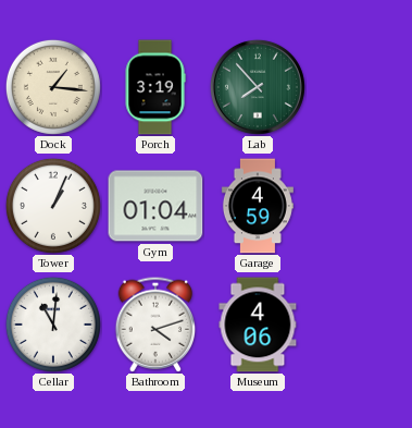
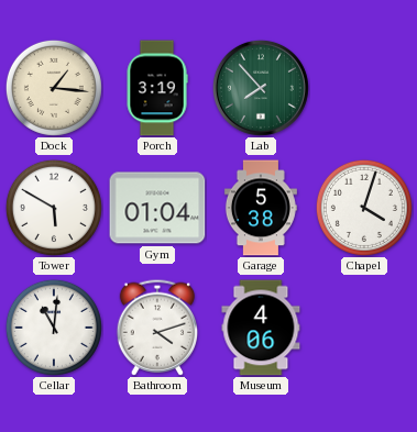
Tower: 1:04 -> 5:50
Garage: 4:59 -> 5:38
Chapel: none -> 4:03
